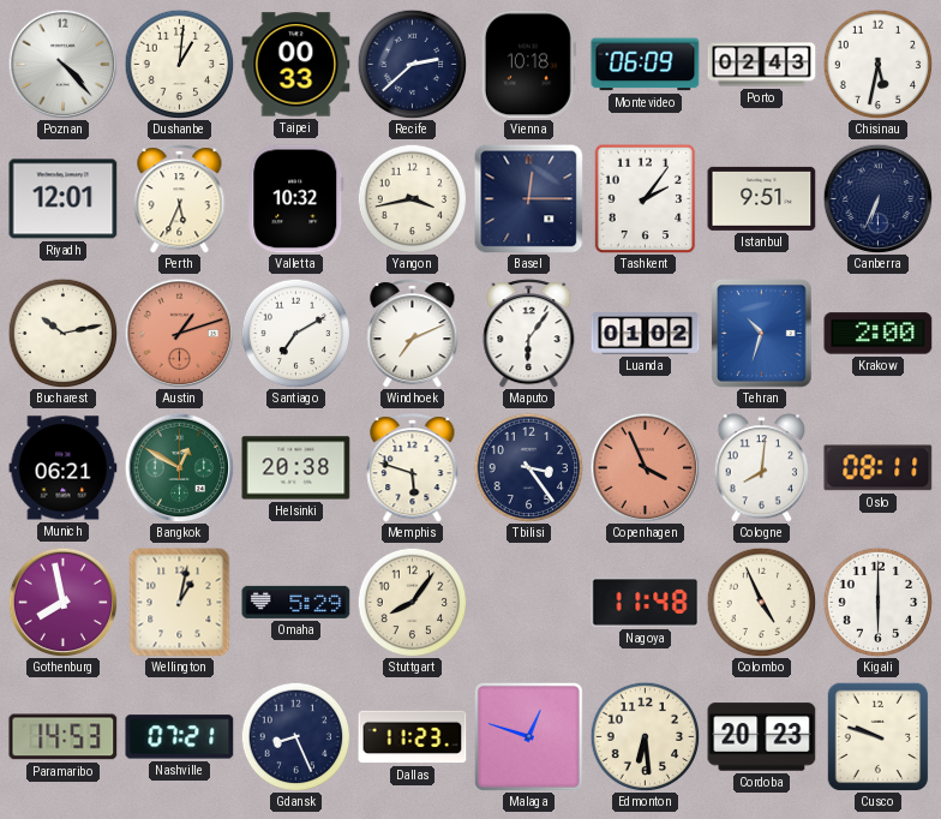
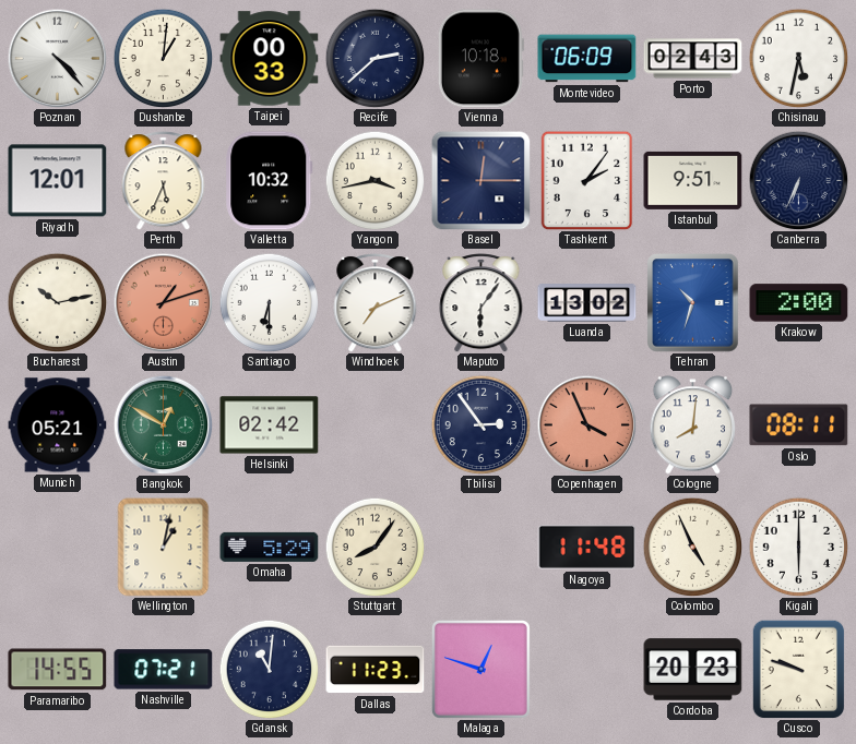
Santiago: 7:10 -> 6:30
Luanda: 01:02 -> 13:02
Munich: 06:21 -> 05:21
Helsinki: 20:38 -> 02:42
Memphis: 5:48 -> none
Tbilisi: 3:24 -> 2:54
Gothenburg: 7:58 -> none
Paramaribo: 14:53 -> 14:55
Gdansk: 8:26 -> 11:01
Edmonton: 6:29 -> none
